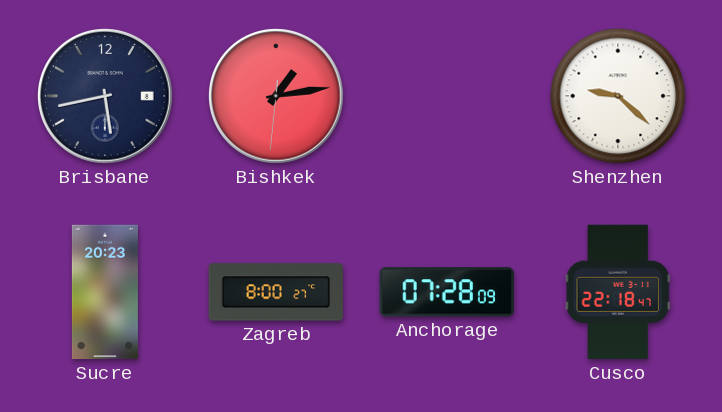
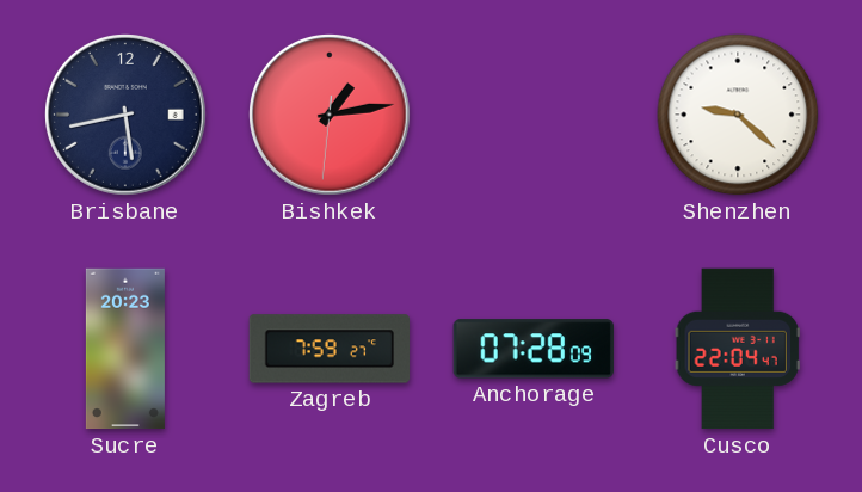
Zagreb: 8:00 -> 7:59
Cusco: 22:18 -> 22:04
